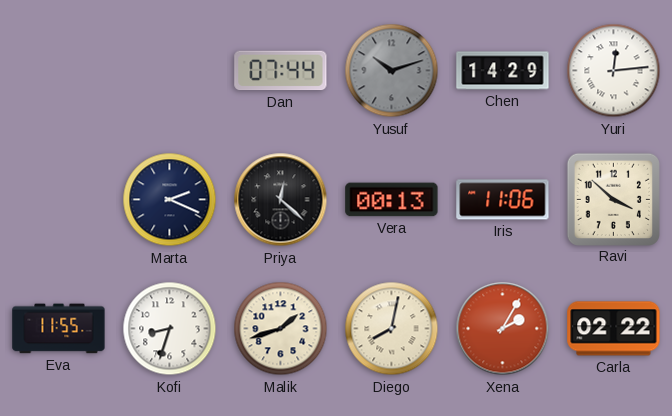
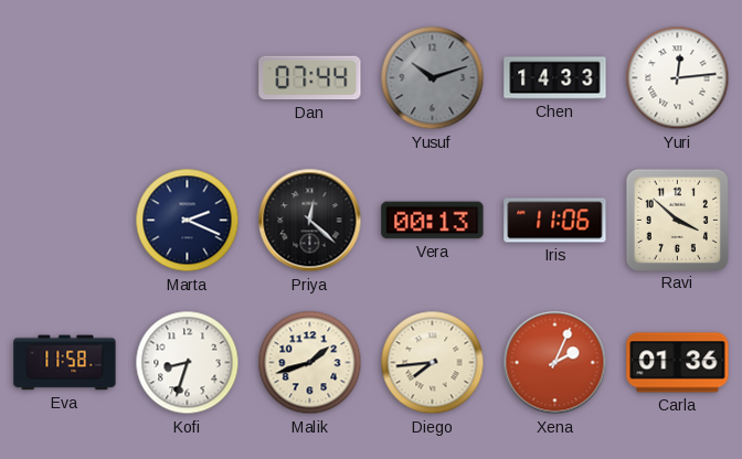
Chen: 14:29 -> 14:33
Eva: 11:55 -> 11:58
Diego: 8:02 -> 7:44
Xena: 2:05 -> 2:04
Carla: 02:22 -> 01:36
